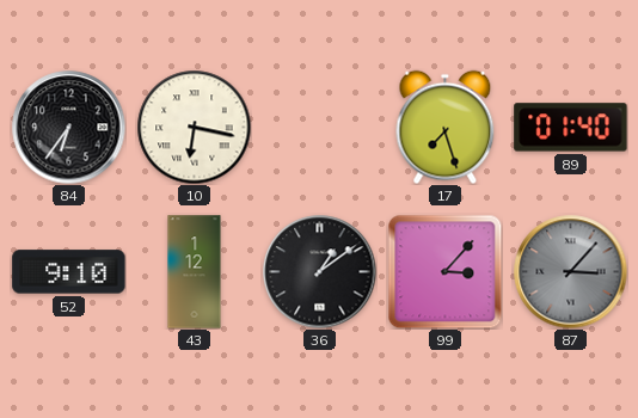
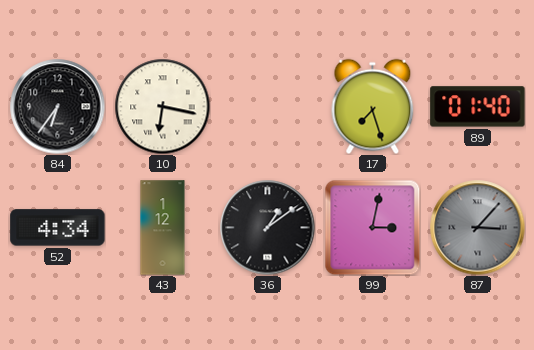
52: 9:10 -> 4:34
99: 3:07 -> 3:02
